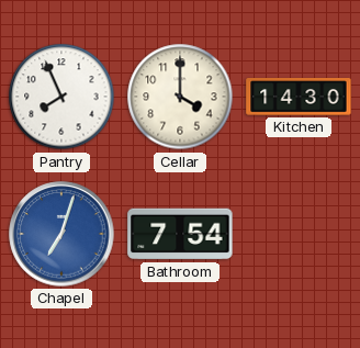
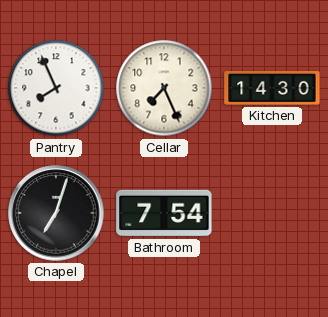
Cellar: 4:00 -> 7:26
Chapel dial: blue -> black
